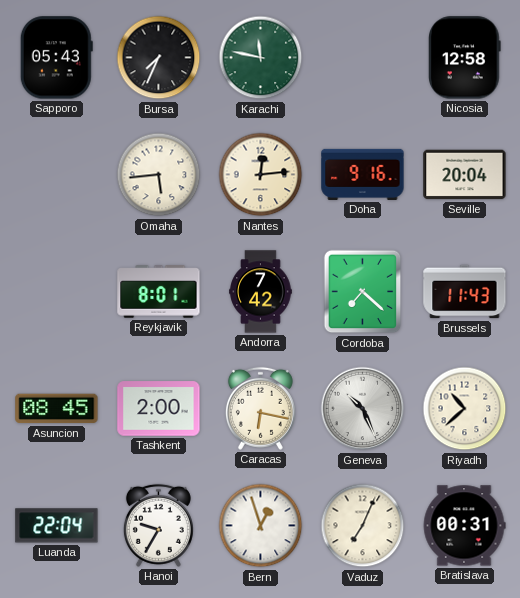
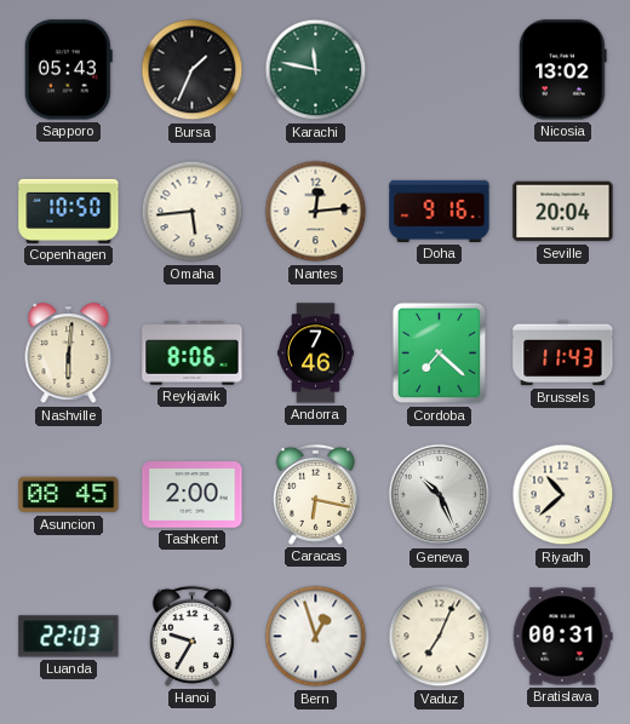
Bursa: 7:34 -> 1:34
Nicosia: 12:58 -> 13:02
Copenhagen: none -> 10:50
Nashville: none -> 6:01
Reykjavik: 8:01 -> 8:06
Andorra: 7:42 -> 7:46
Luanda: 22:04 -> 22:03
